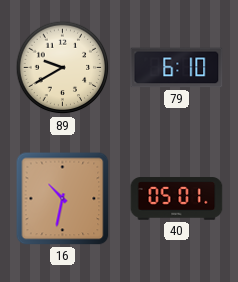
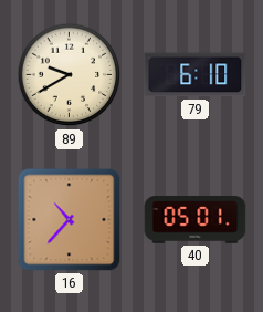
16: 10:32 -> 10:37
